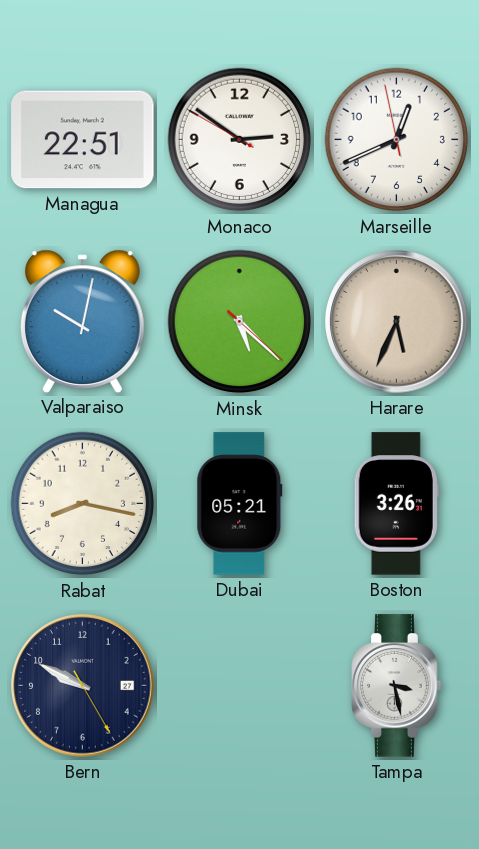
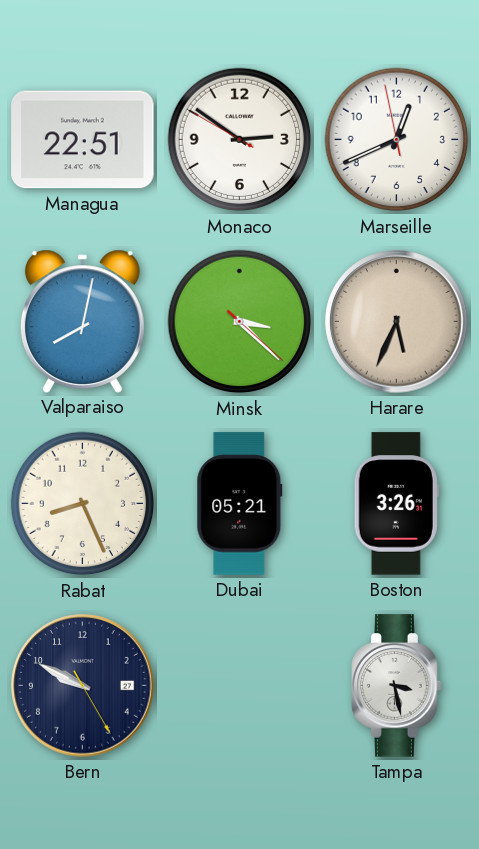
Valparaiso: 10:02 -> 8:02
Minsk: 5:22 -> 3:22
Rabat: 8:17 -> 8:26
